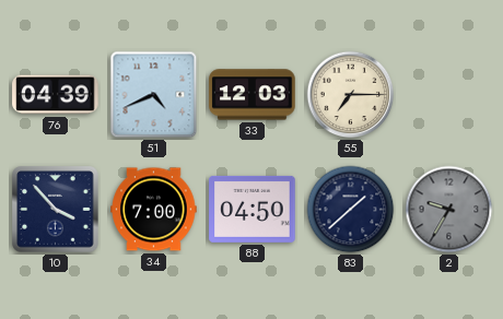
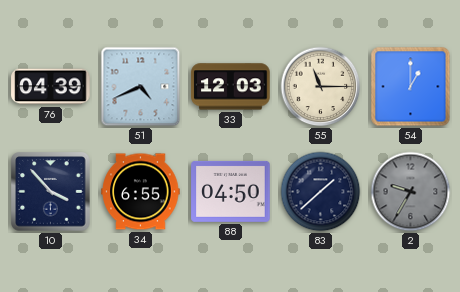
55: 7:15 -> 11:15
54: none -> 1:00
34: 7:00 -> 6:55
